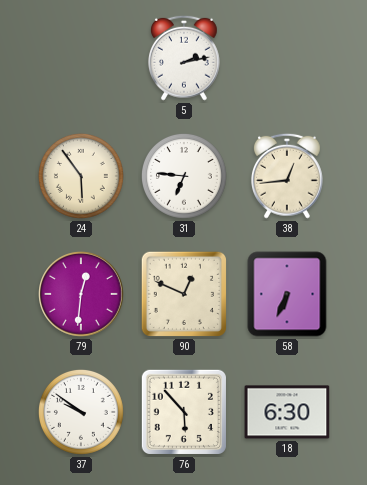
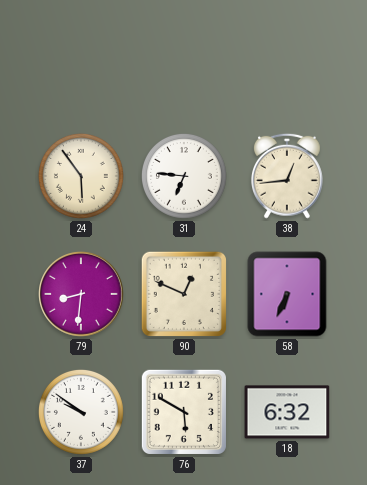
5: 2:13 -> none
79: 12:31 -> 8:31
76: 5:53 -> 5:50
18: 6:30 -> 6:32
